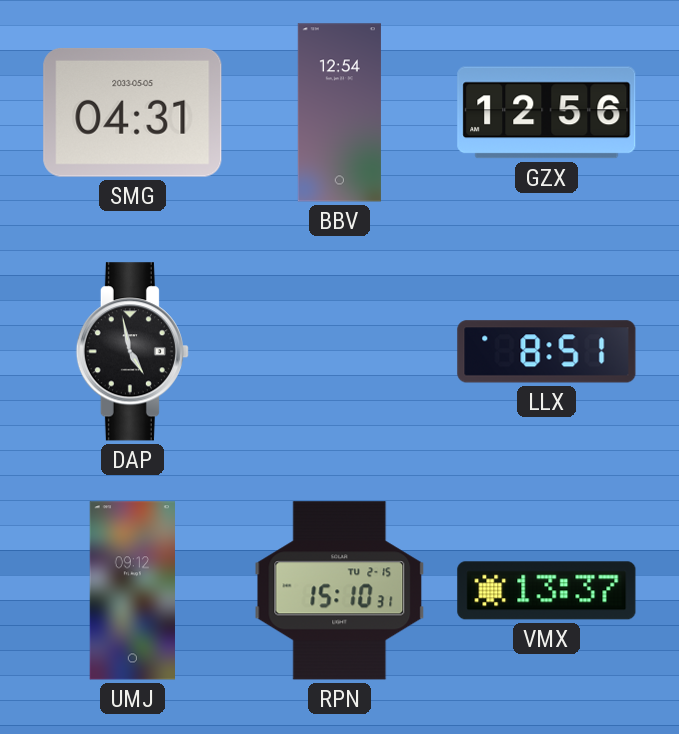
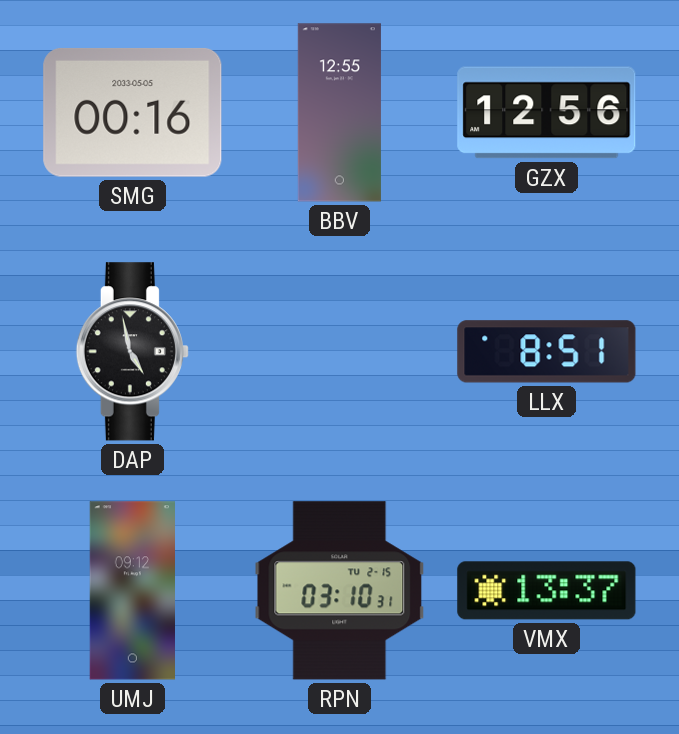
SMG: 04:31 -> 00:16
BBV: 12:54 -> 12:55
RPN: 15:10 -> 03:10
